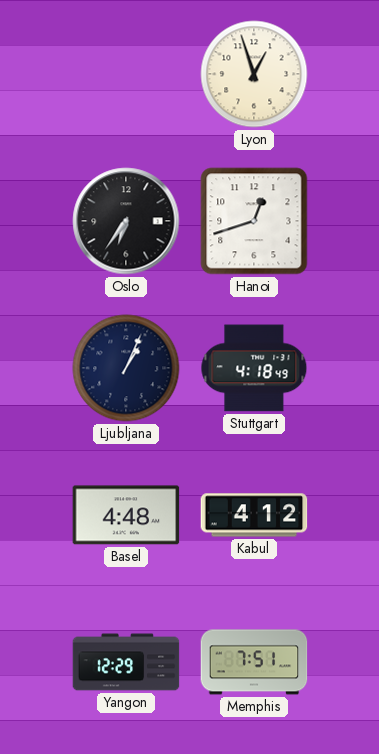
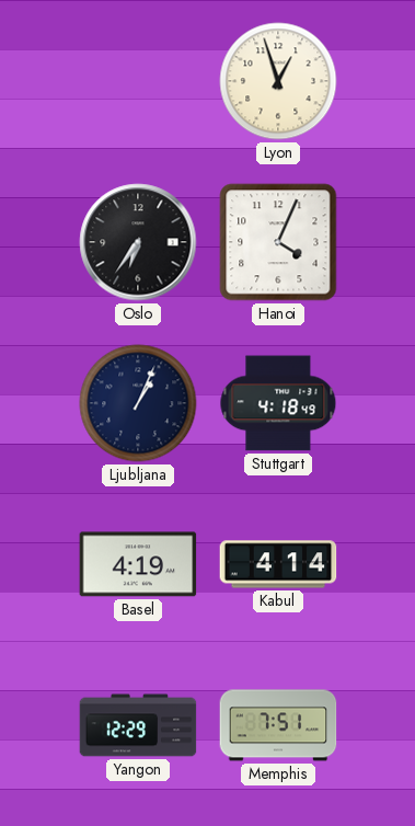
Hanoi: 12:42 -> 4:04
Basel: 4:48 -> 4:19
Kabul: 4:12 -> 4:14
